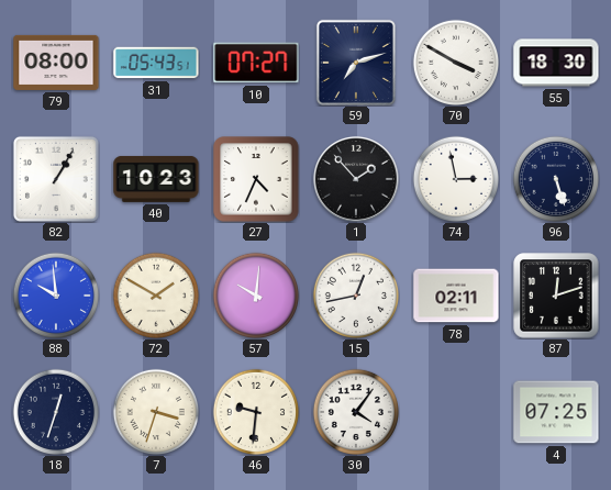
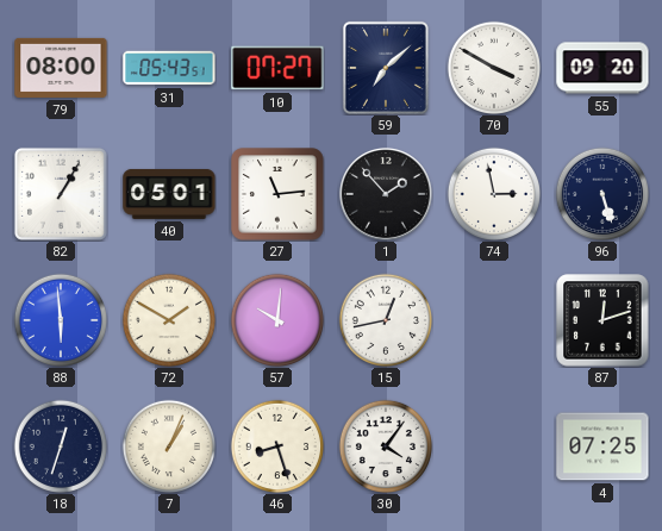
59: 7:12 -> 7:08
55: 18:30 -> 09:20
40: 10:23 -> 05:01
27: 4:34 -> 11:14
88: 9:59 -> 5:59
78: 02:11 -> none
7: 3:33 -> 1:04
46: 9:31 -> 8:27
